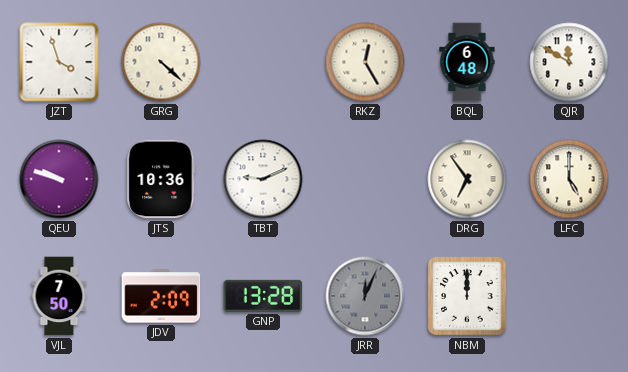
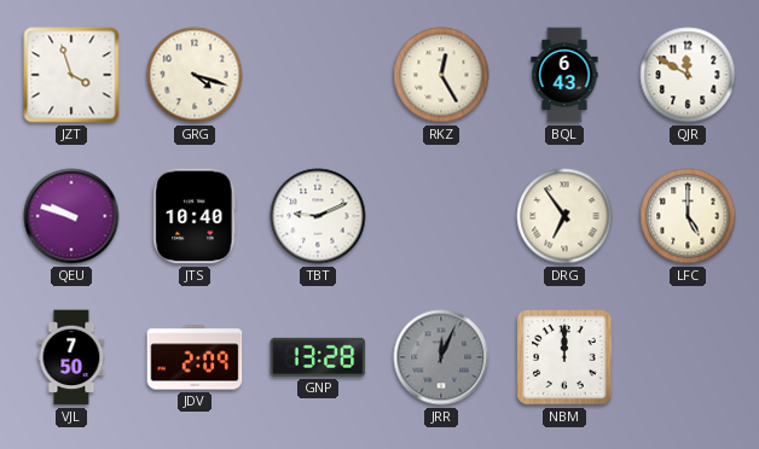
GRG: 4:22 -> 4:18
BQL: 6:48 -> 6:43
JTS: 10:36 -> 10:40
